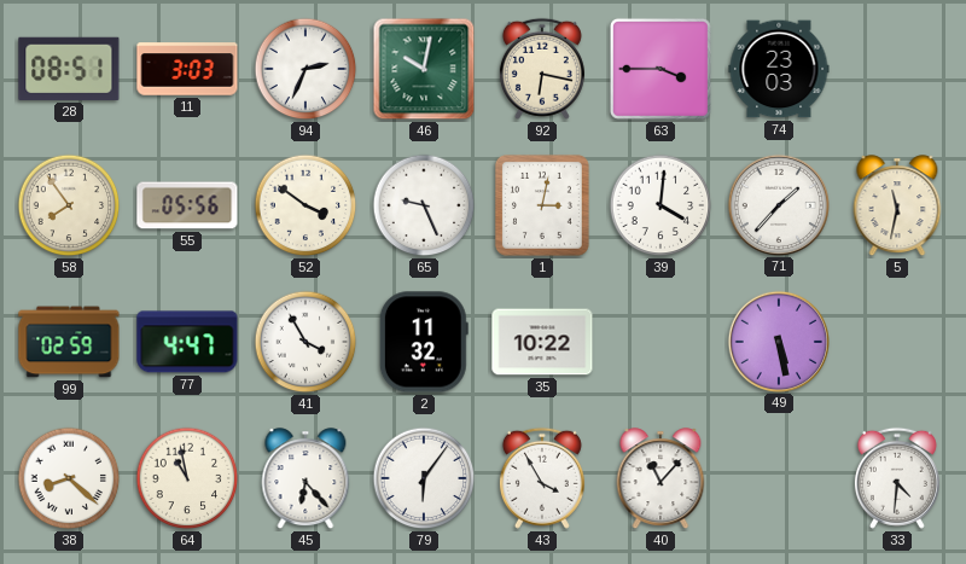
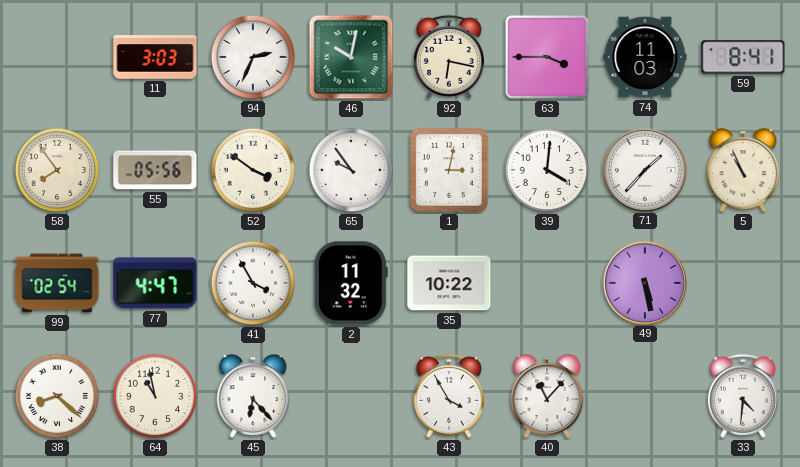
28: 08:51 -> none
74: 23:03 -> 11:03
59: none -> 8:41
65: 9:26 -> 9:54
5: 11:32 -> 10:56
99: 02:59 -> 02:54
79: 6:06 -> none
